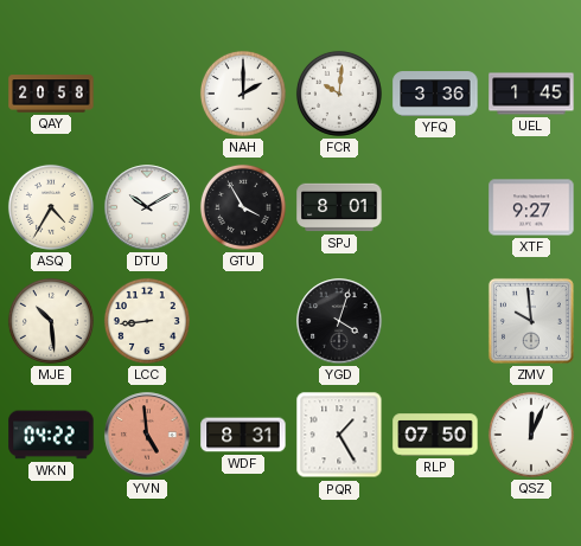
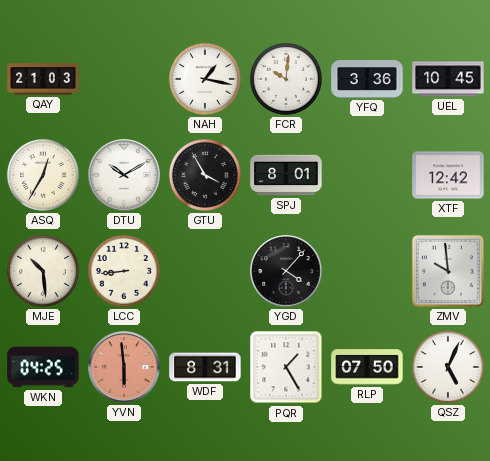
QAY: 20:58 -> 21:03
NAH: 2:00 -> 1:17
UEL: 1:45 -> 10:45
ASQ: 4:35 -> 12:35
XTF: 9:27 -> 12:42
YGD: 4:03 -> 4:07
WKN: 04:22 -> 04:25
YVN: 4:59 -> 5:59
QSZ: 12:04 -> 5:04
